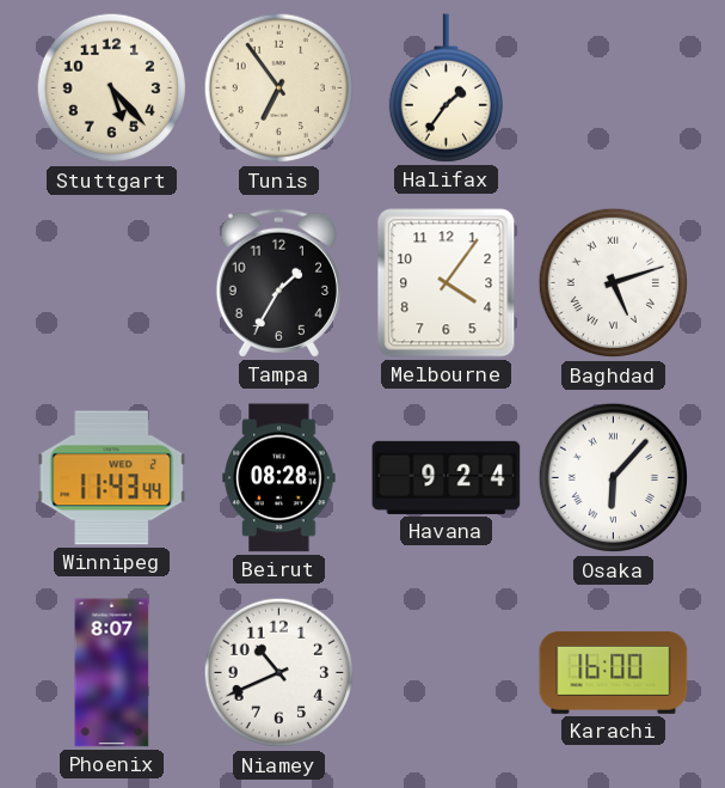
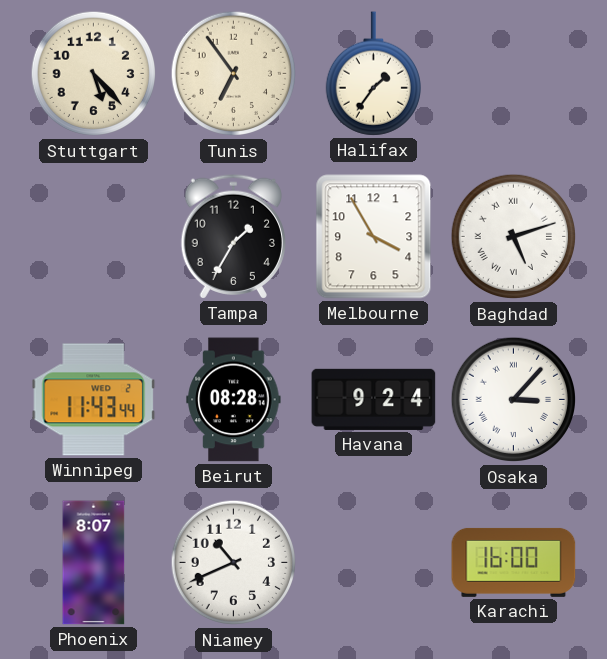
Melbourne: 4:06 -> 3:55
Osaka: 6:07 -> 3:07
